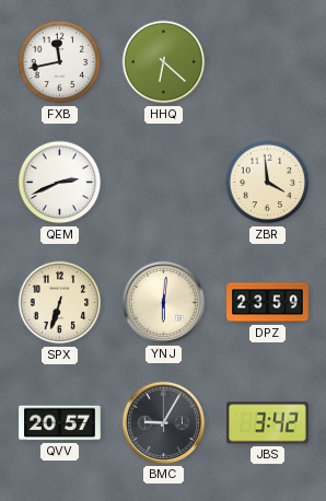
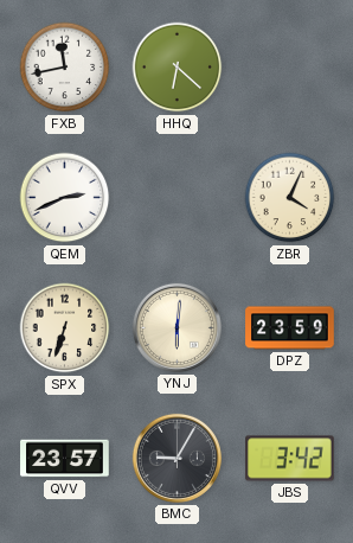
ZBR: 3:59 -> 4:04
QVV: 20:57 -> 23:57
